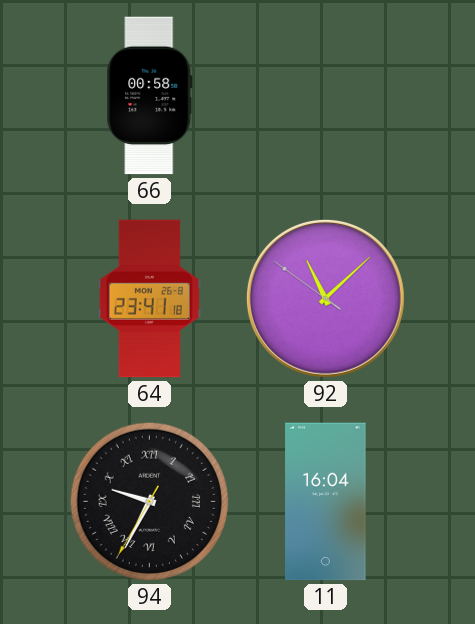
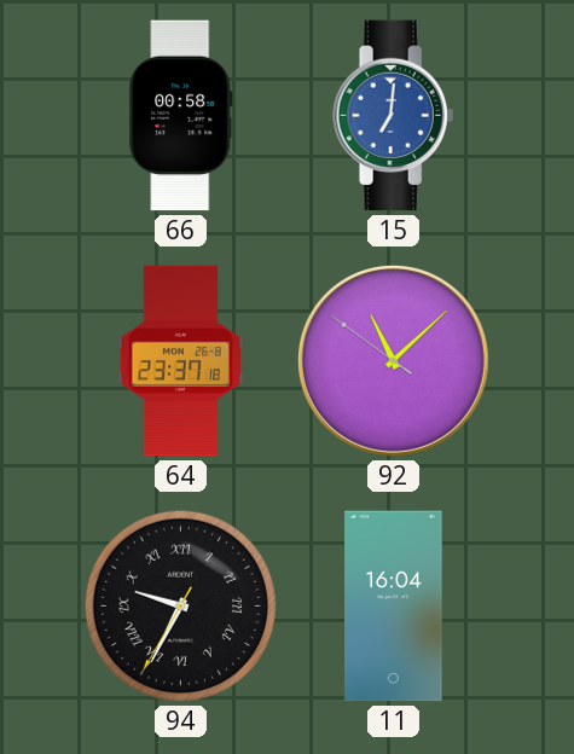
15: none -> 7:01
64: 23:41 -> 23:37
